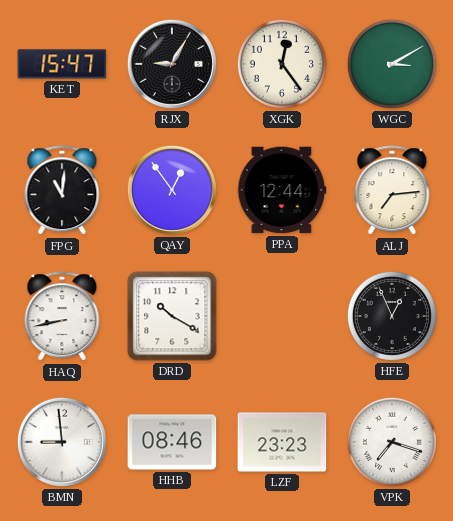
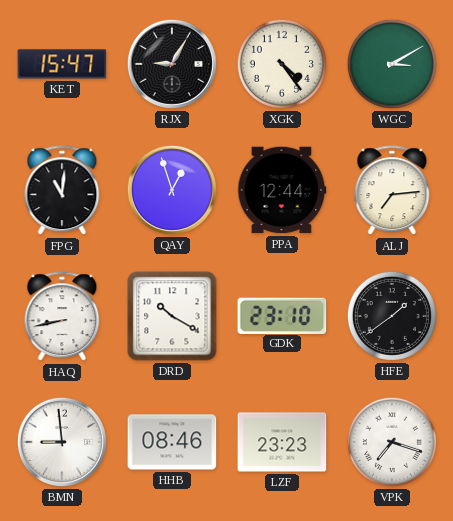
XGK: 12:24 -> 4:24
QAY: 12:54 -> 12:57
GDK: none -> 23:10
HFE: 12:56 -> 1:39
